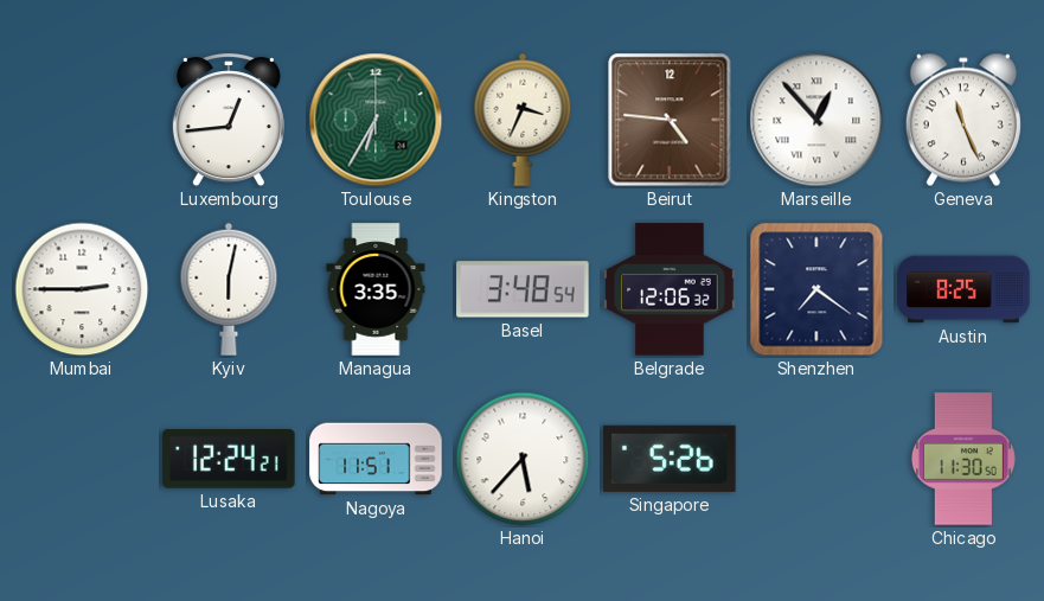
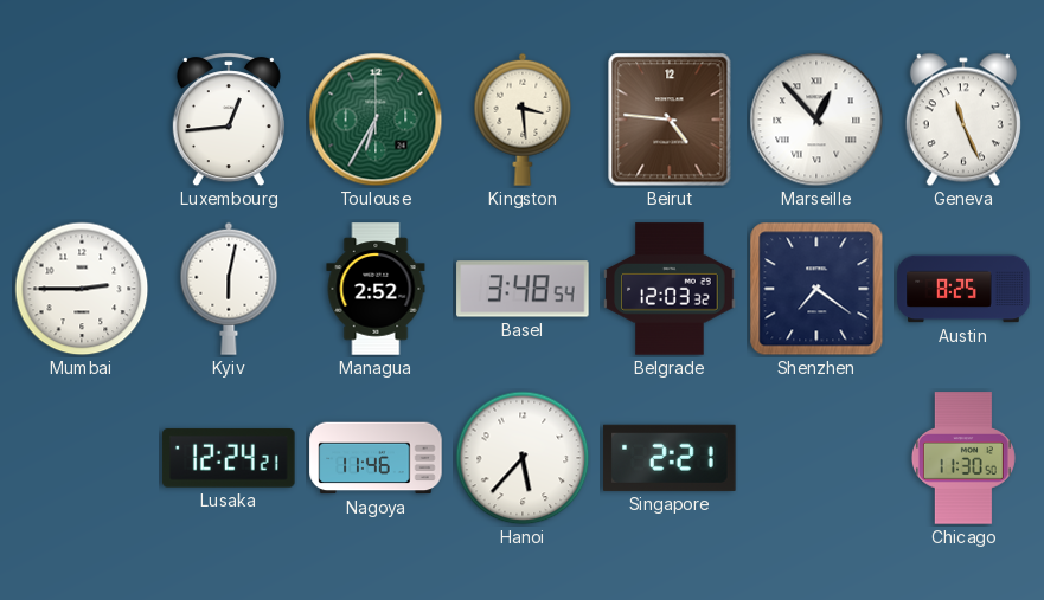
Kingston: 3:34 -> 3:29
Managua: 3:35 -> 2:52
Belgrade: 12:06 -> 12:03
Nagoya: 11:51 -> 11:46
Singapore: 5:26 -> 2:21
